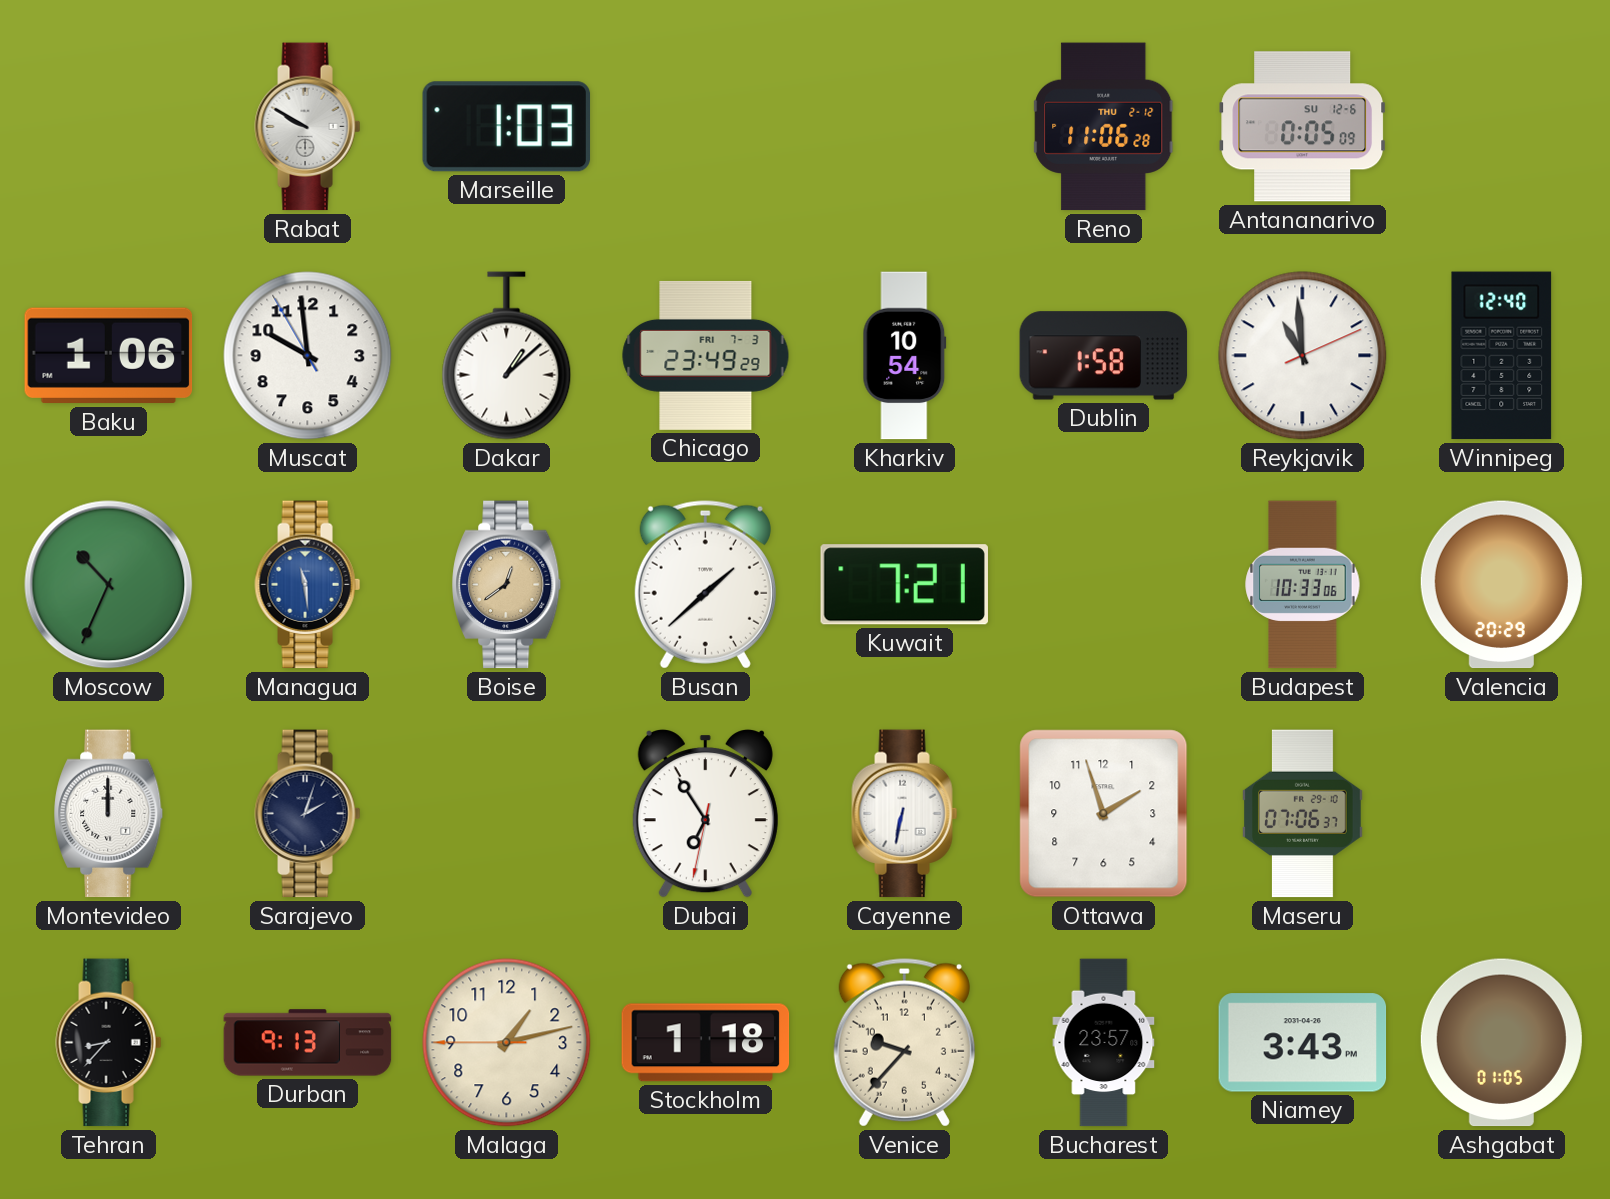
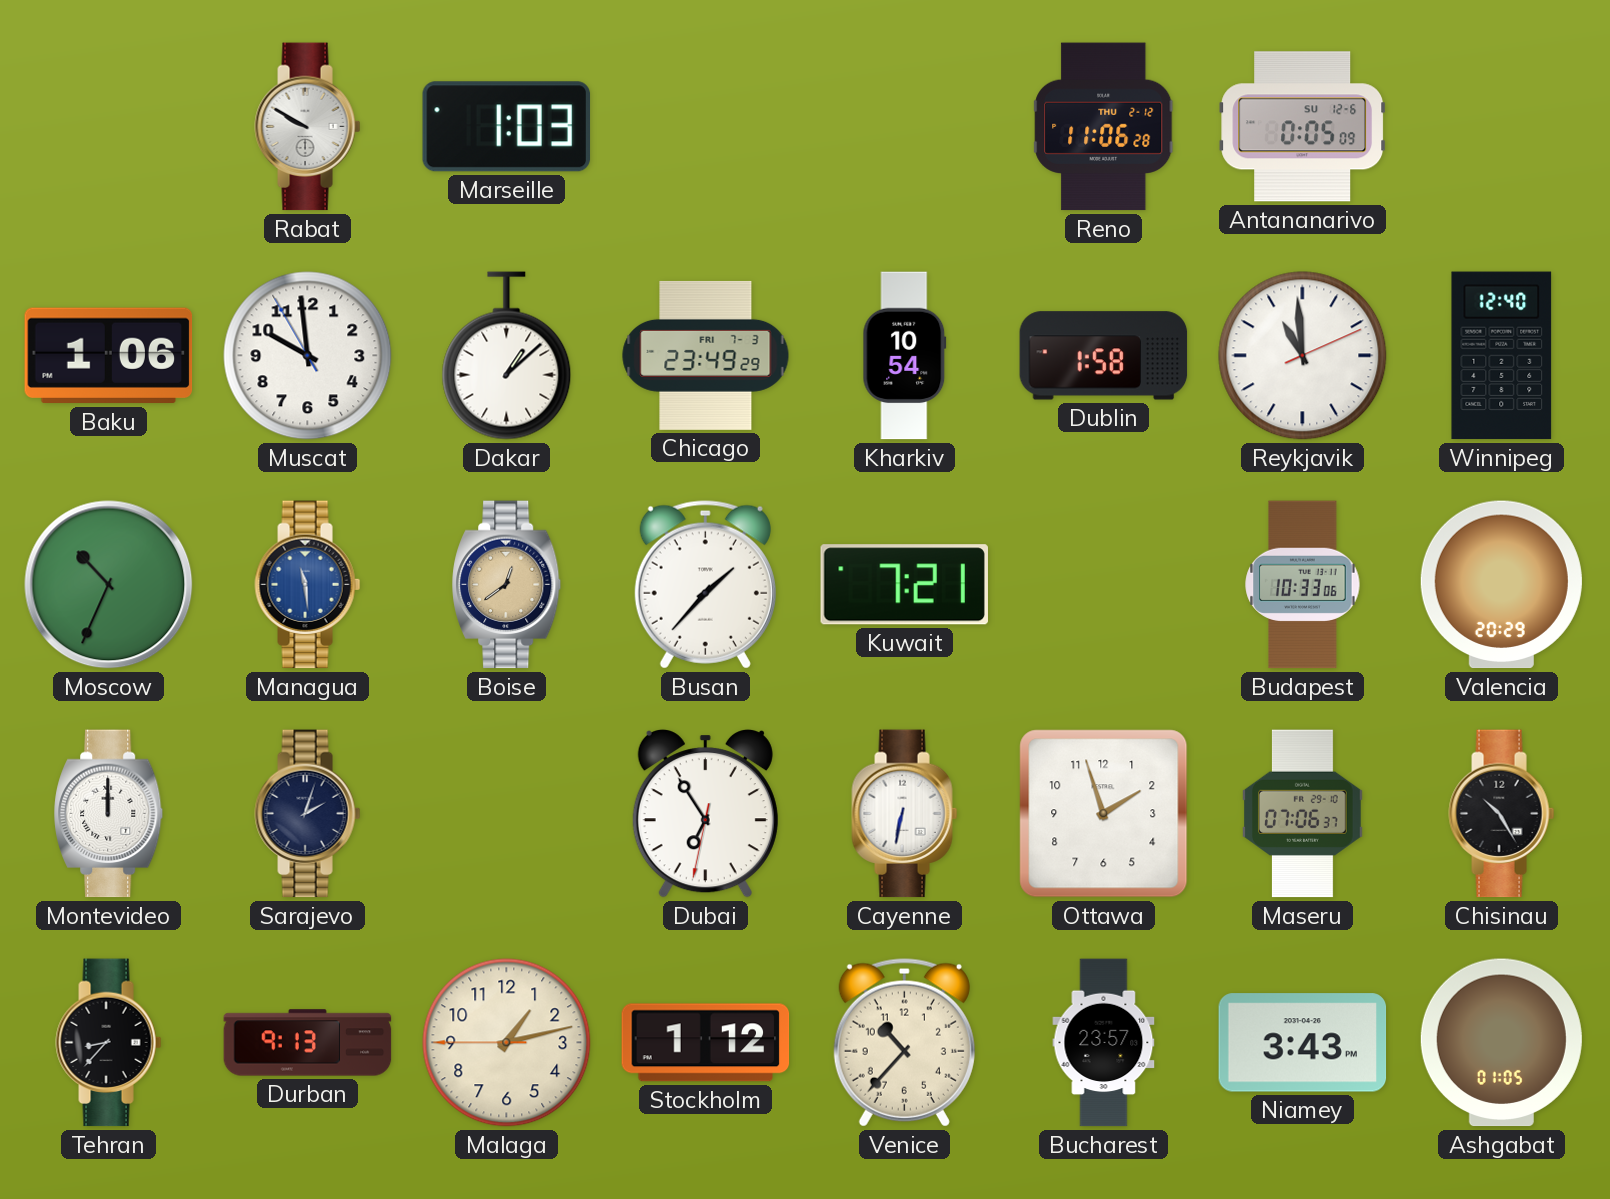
Busan: 1:38 -> 1:37
Chisinau: none -> 10:25
Stockholm: 1:18 -> 1:12
Venice: 9:37 -> 10:37
